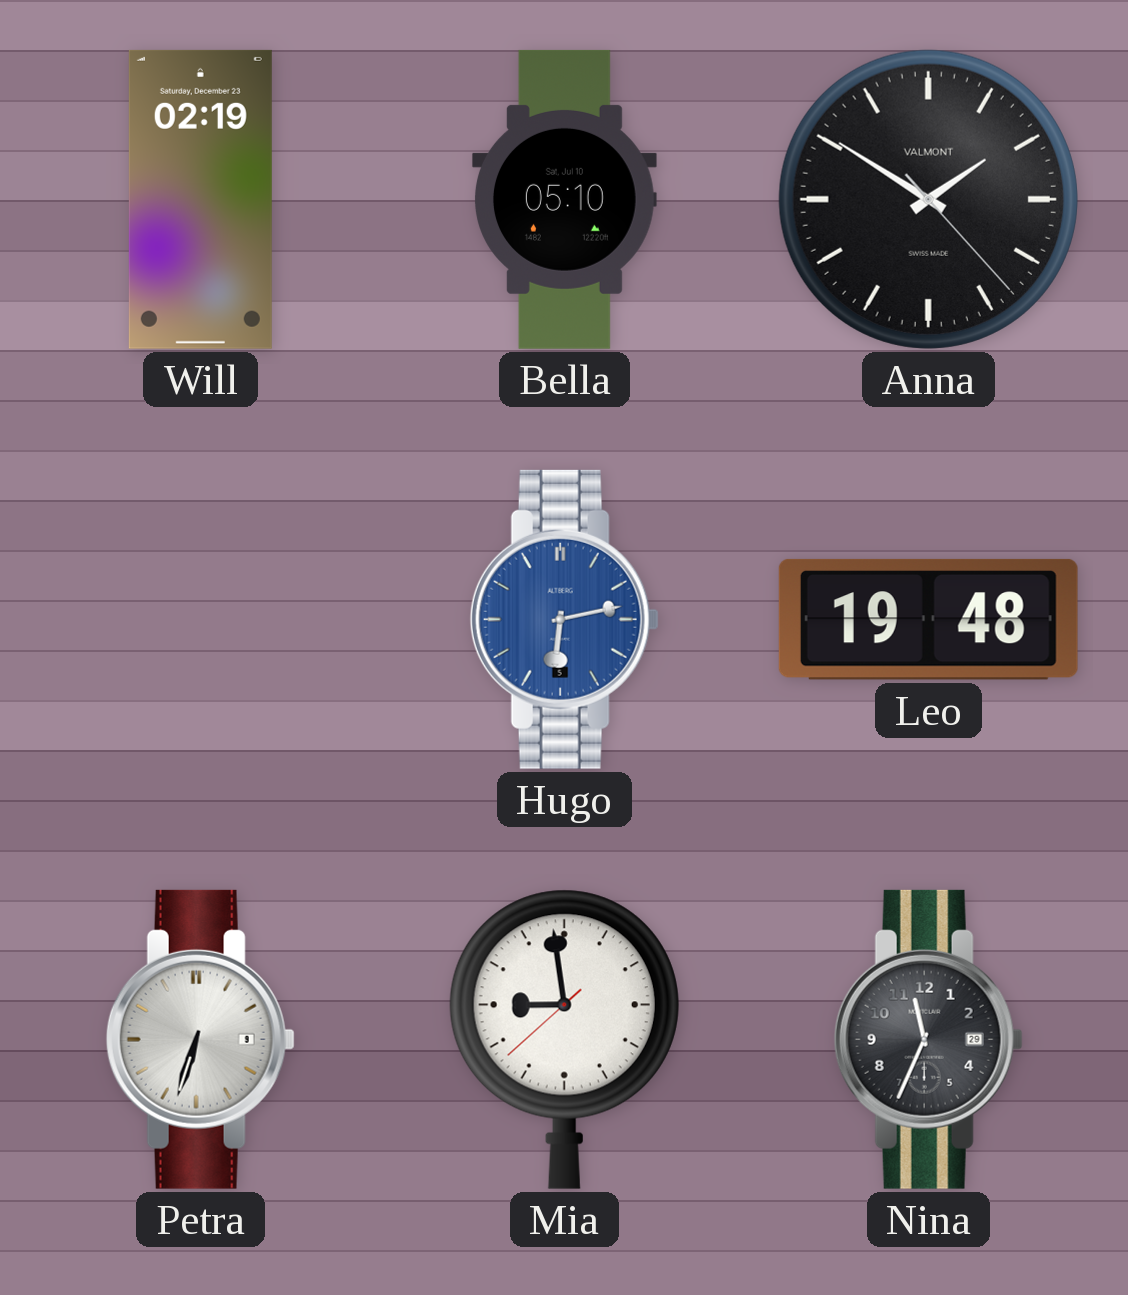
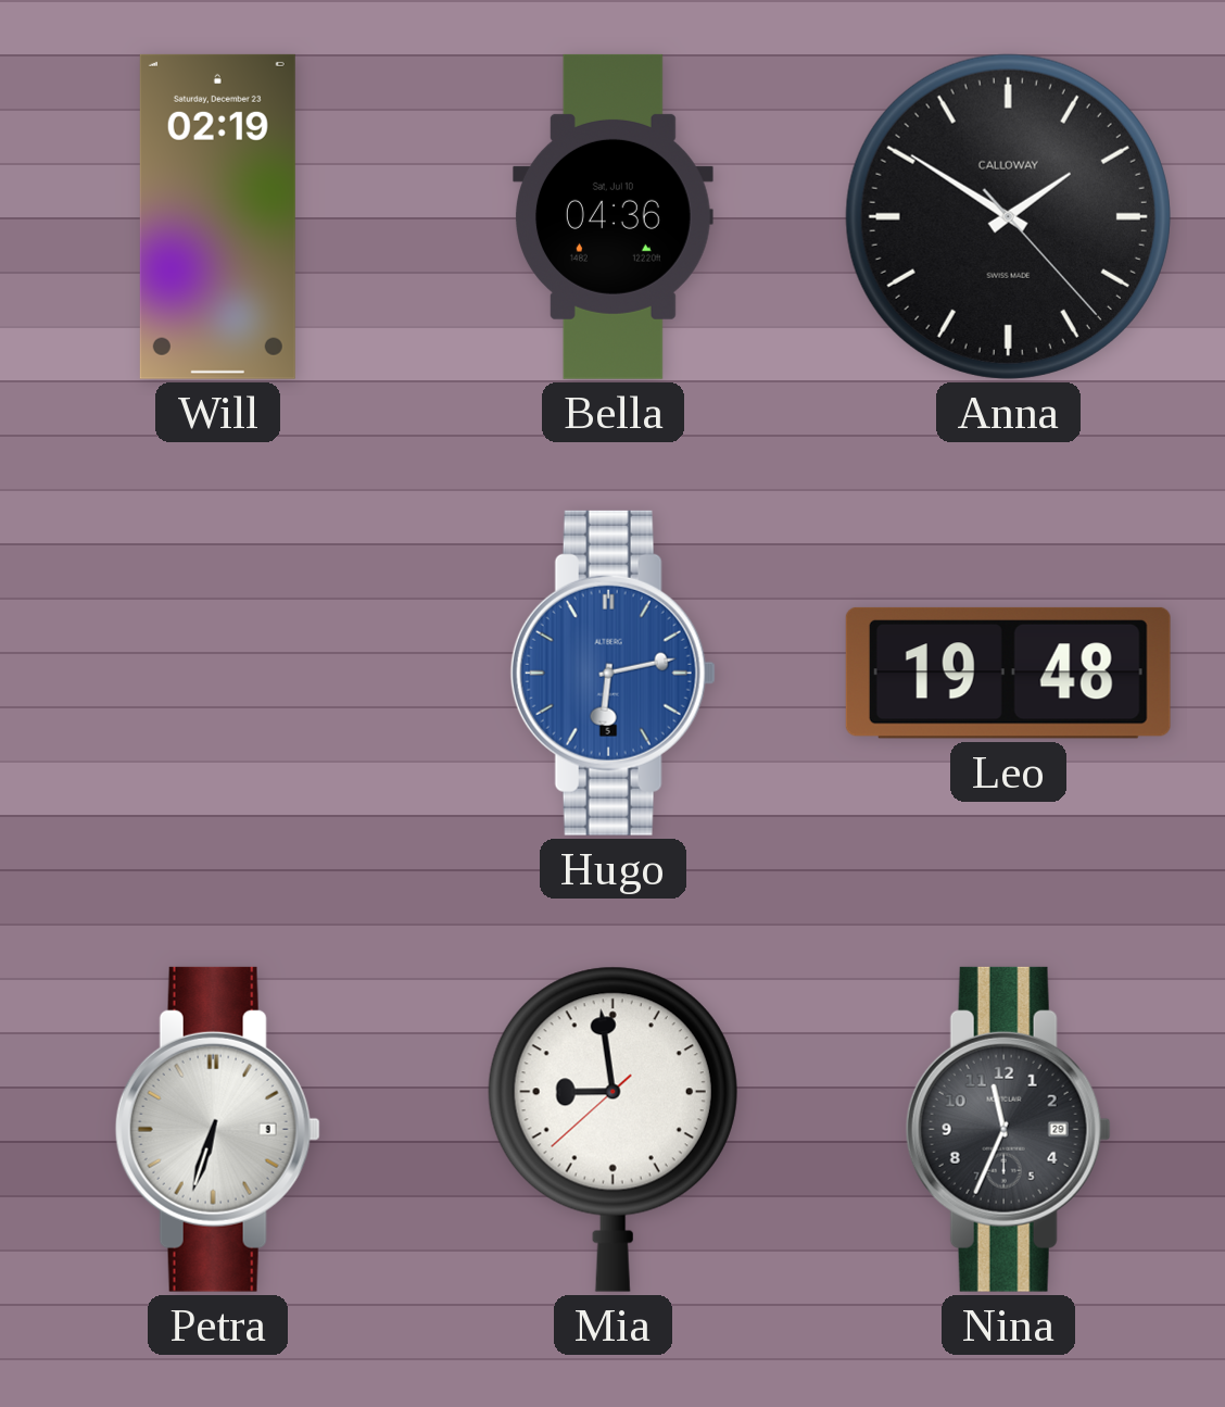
Bella: 05:10 -> 04:36
Anna brand: VALMONT -> CALLOWAY
